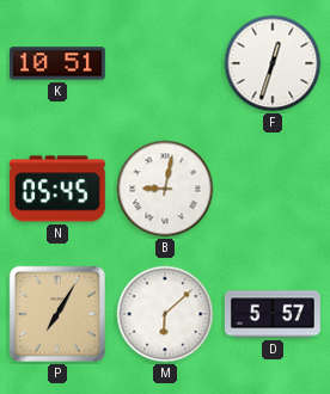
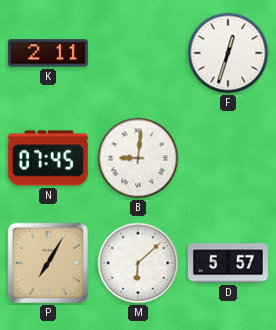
K: 10:51 -> 2:11
N: 05:45 -> 07:45
B: 9:02 -> 9:01
